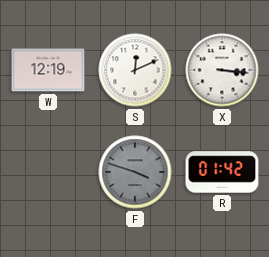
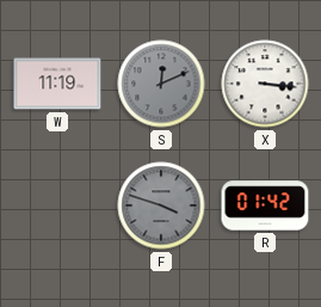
W: 12:19 -> 11:19
S dial: white -> grey
